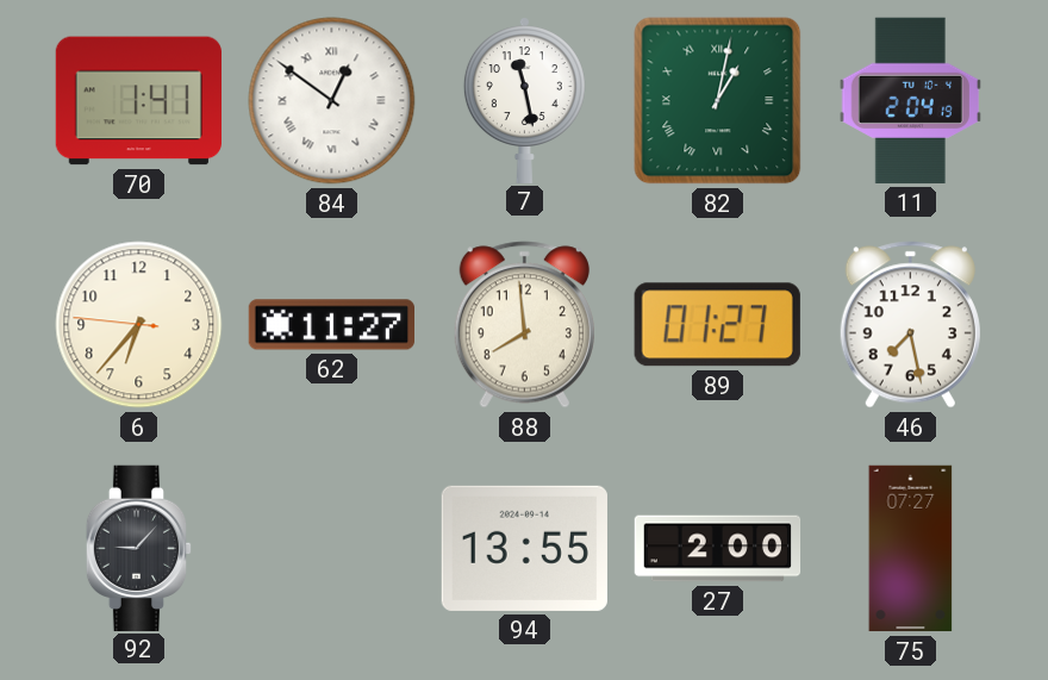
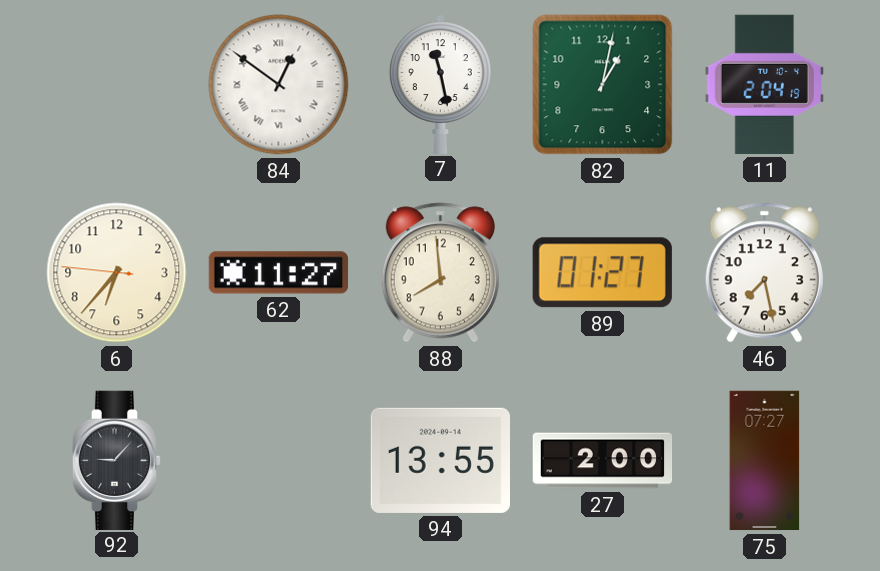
70: 1:41 -> none
82 numerals: Roman -> Arabic
